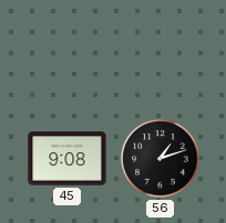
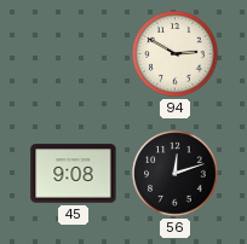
94: none -> 2:50
56: 1:12 -> 12:12
